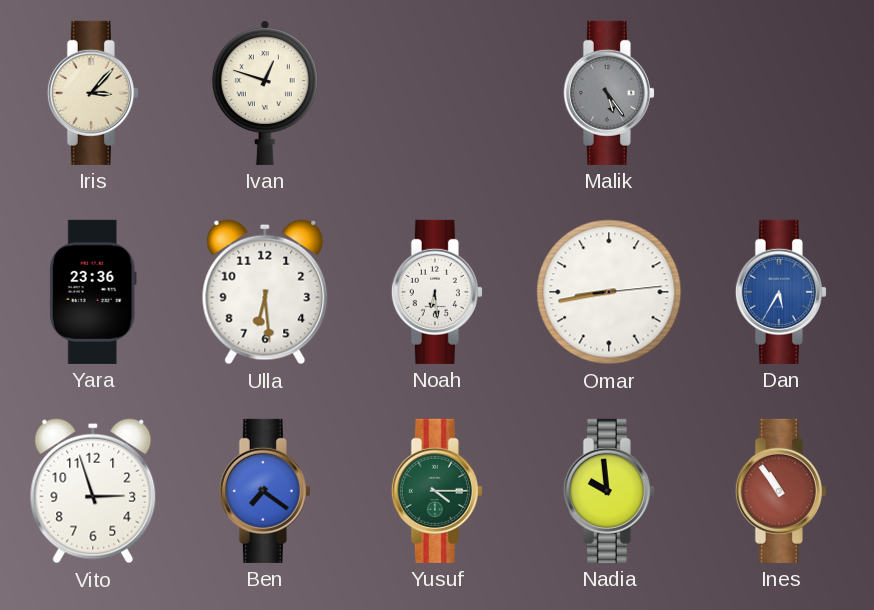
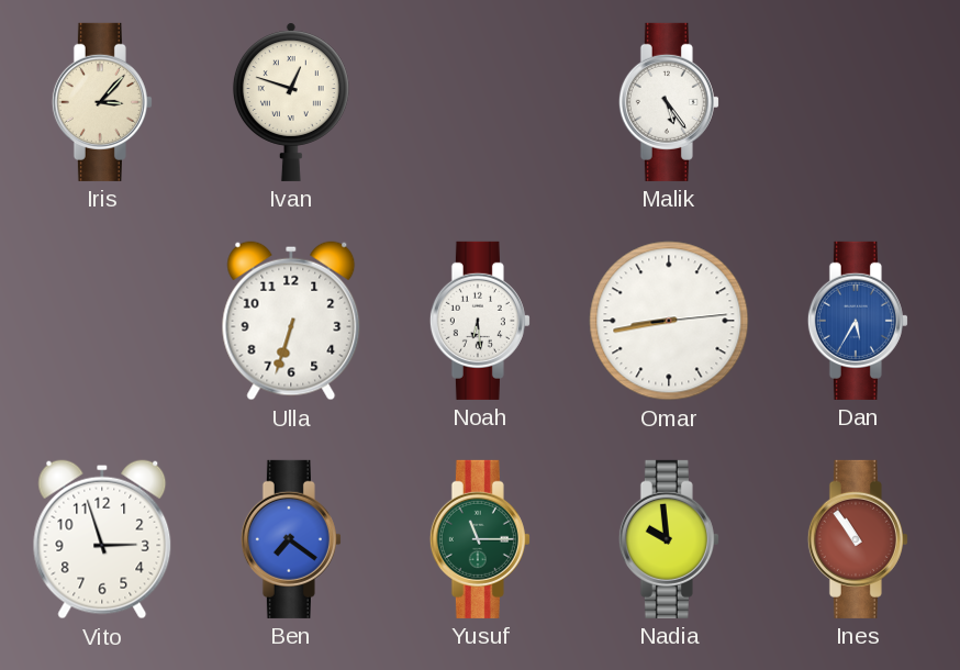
Malik dial: grey -> white
Yara: 23:36 -> none
Ulla: 6:29 -> 6:33
Yusuf: 4:15 -> 11:15
